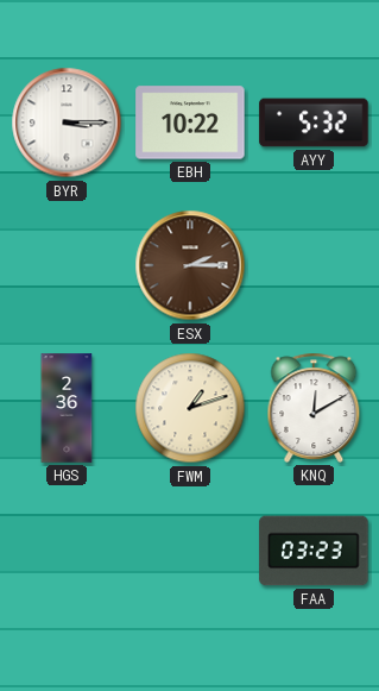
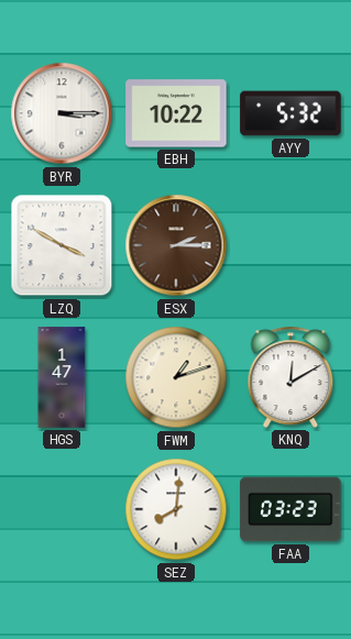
LZQ: none -> 3:50
HGS: 2:36 -> 1:47
SEZ: none -> 8:01
